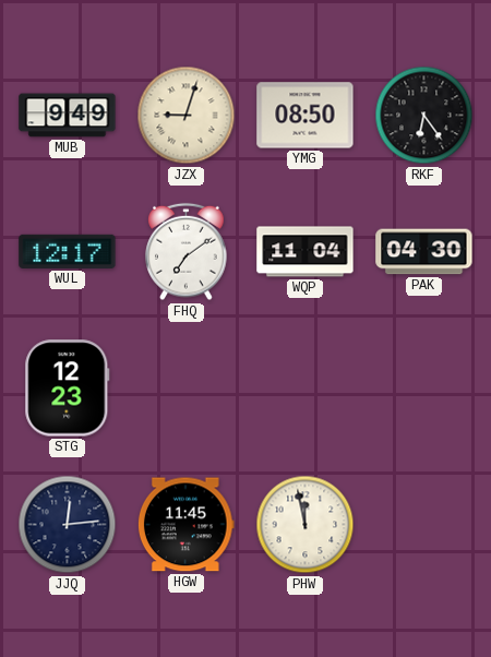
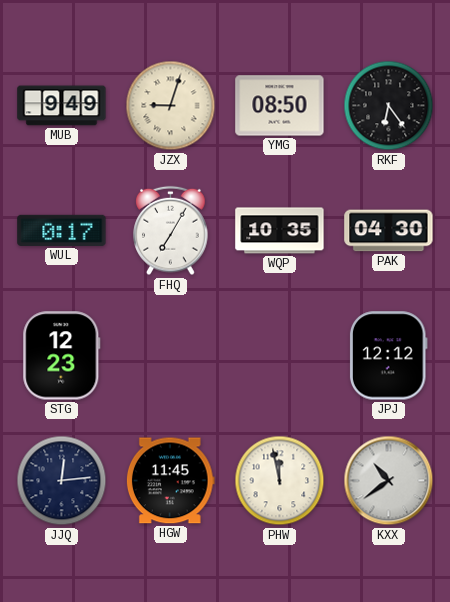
WUL: 12:17 -> 0:17
FHQ: 7:09 -> 7:05
WQP: 11:04 -> 10:35
JPJ: none -> 12:12
KXX: none -> 10:39
